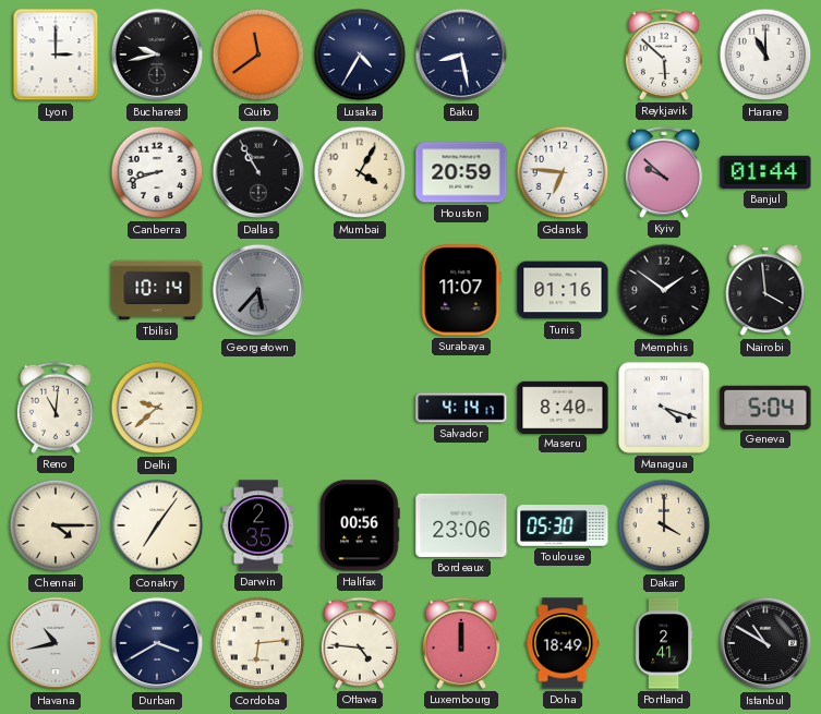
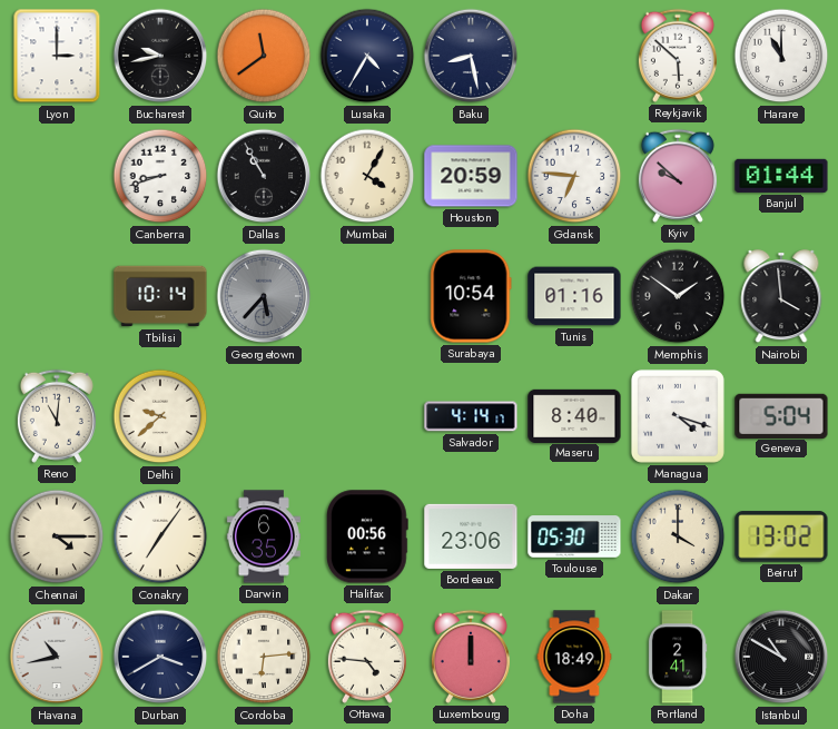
Surabaya: 11:07 -> 10:54
Darwin: 2:35 -> 6:35
Beirut: none -> 13:02
